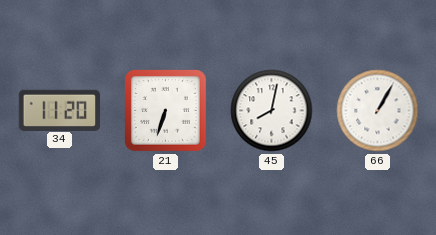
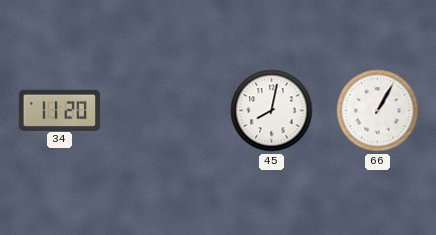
21: 6:33 -> none
